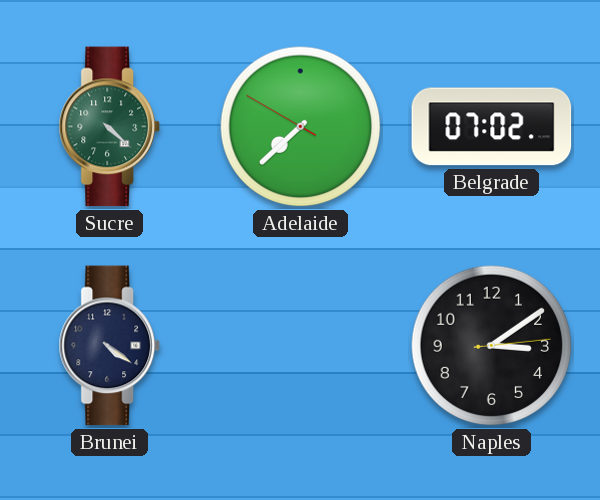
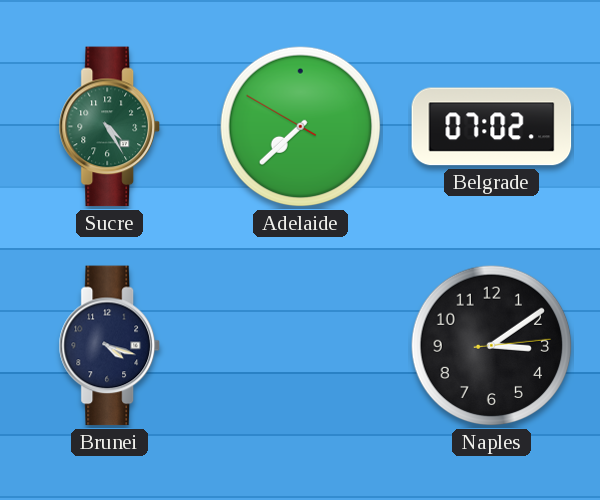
Sucre: 4:22 -> 4:25
Brunei: 4:21 -> 4:18
